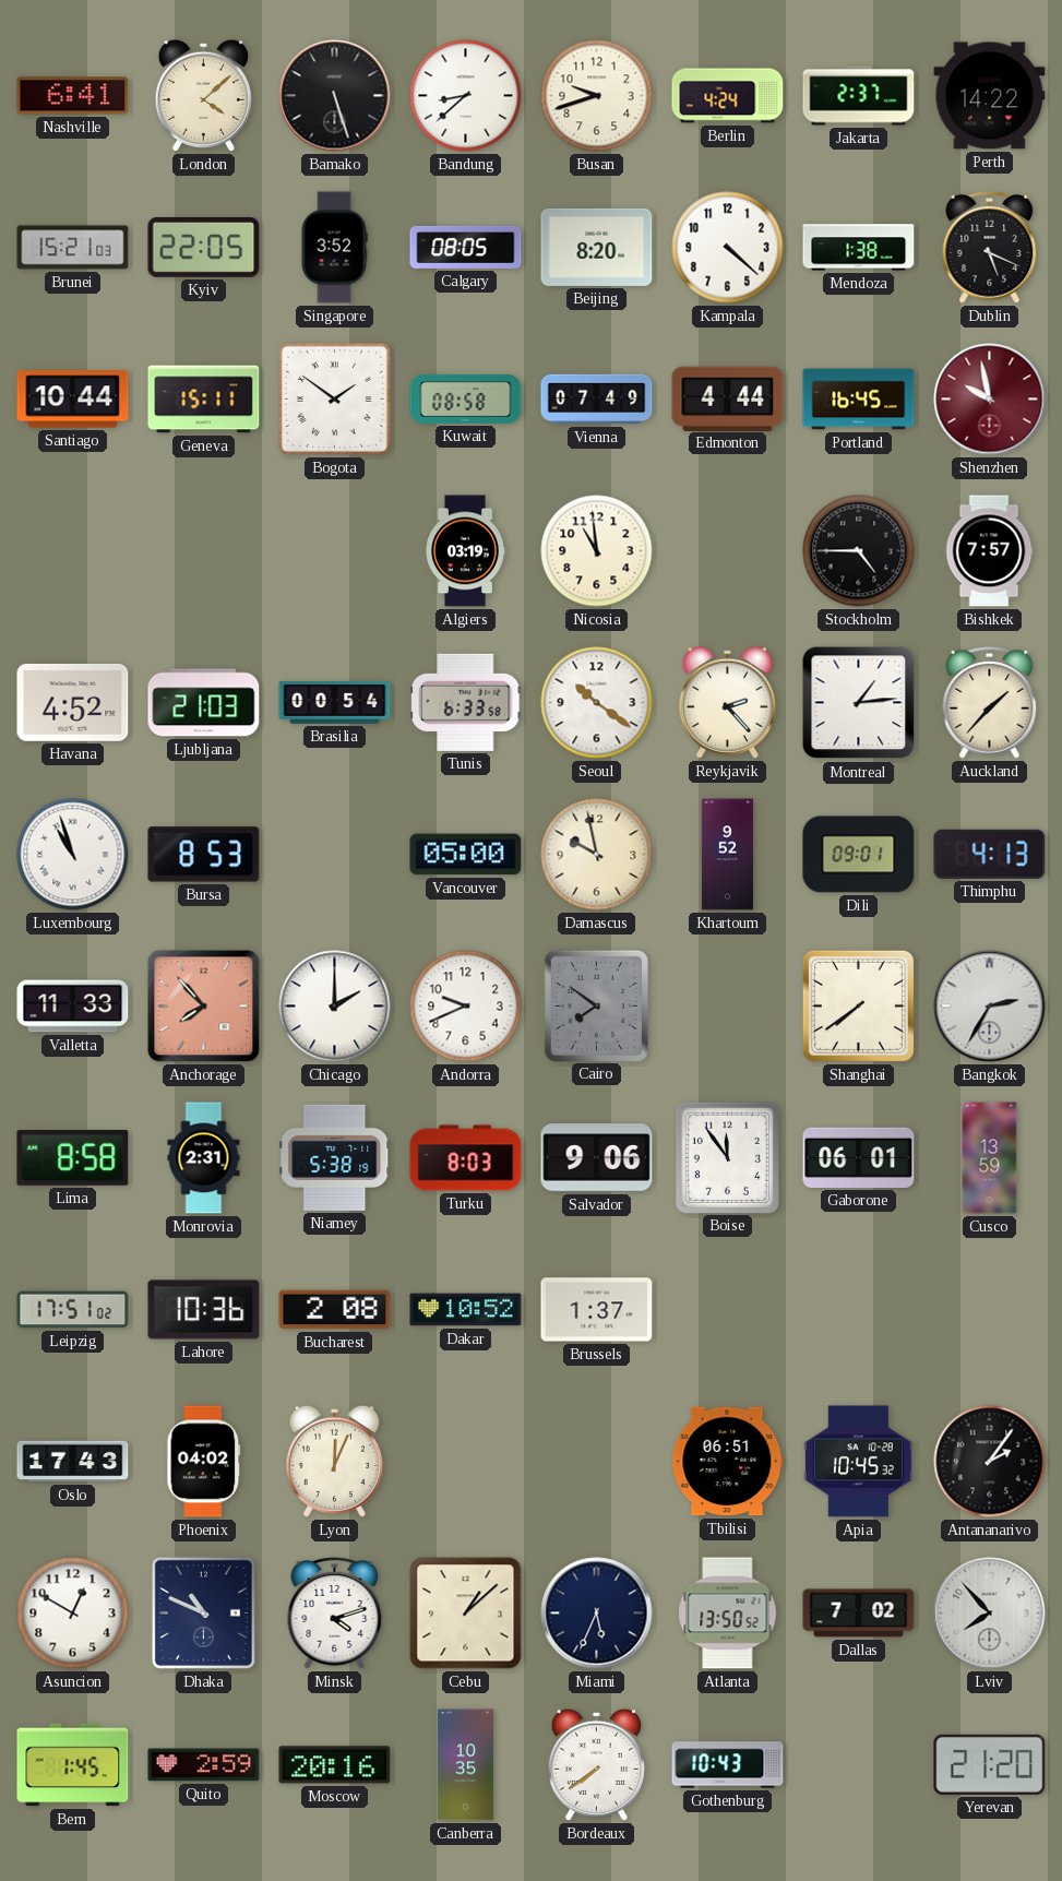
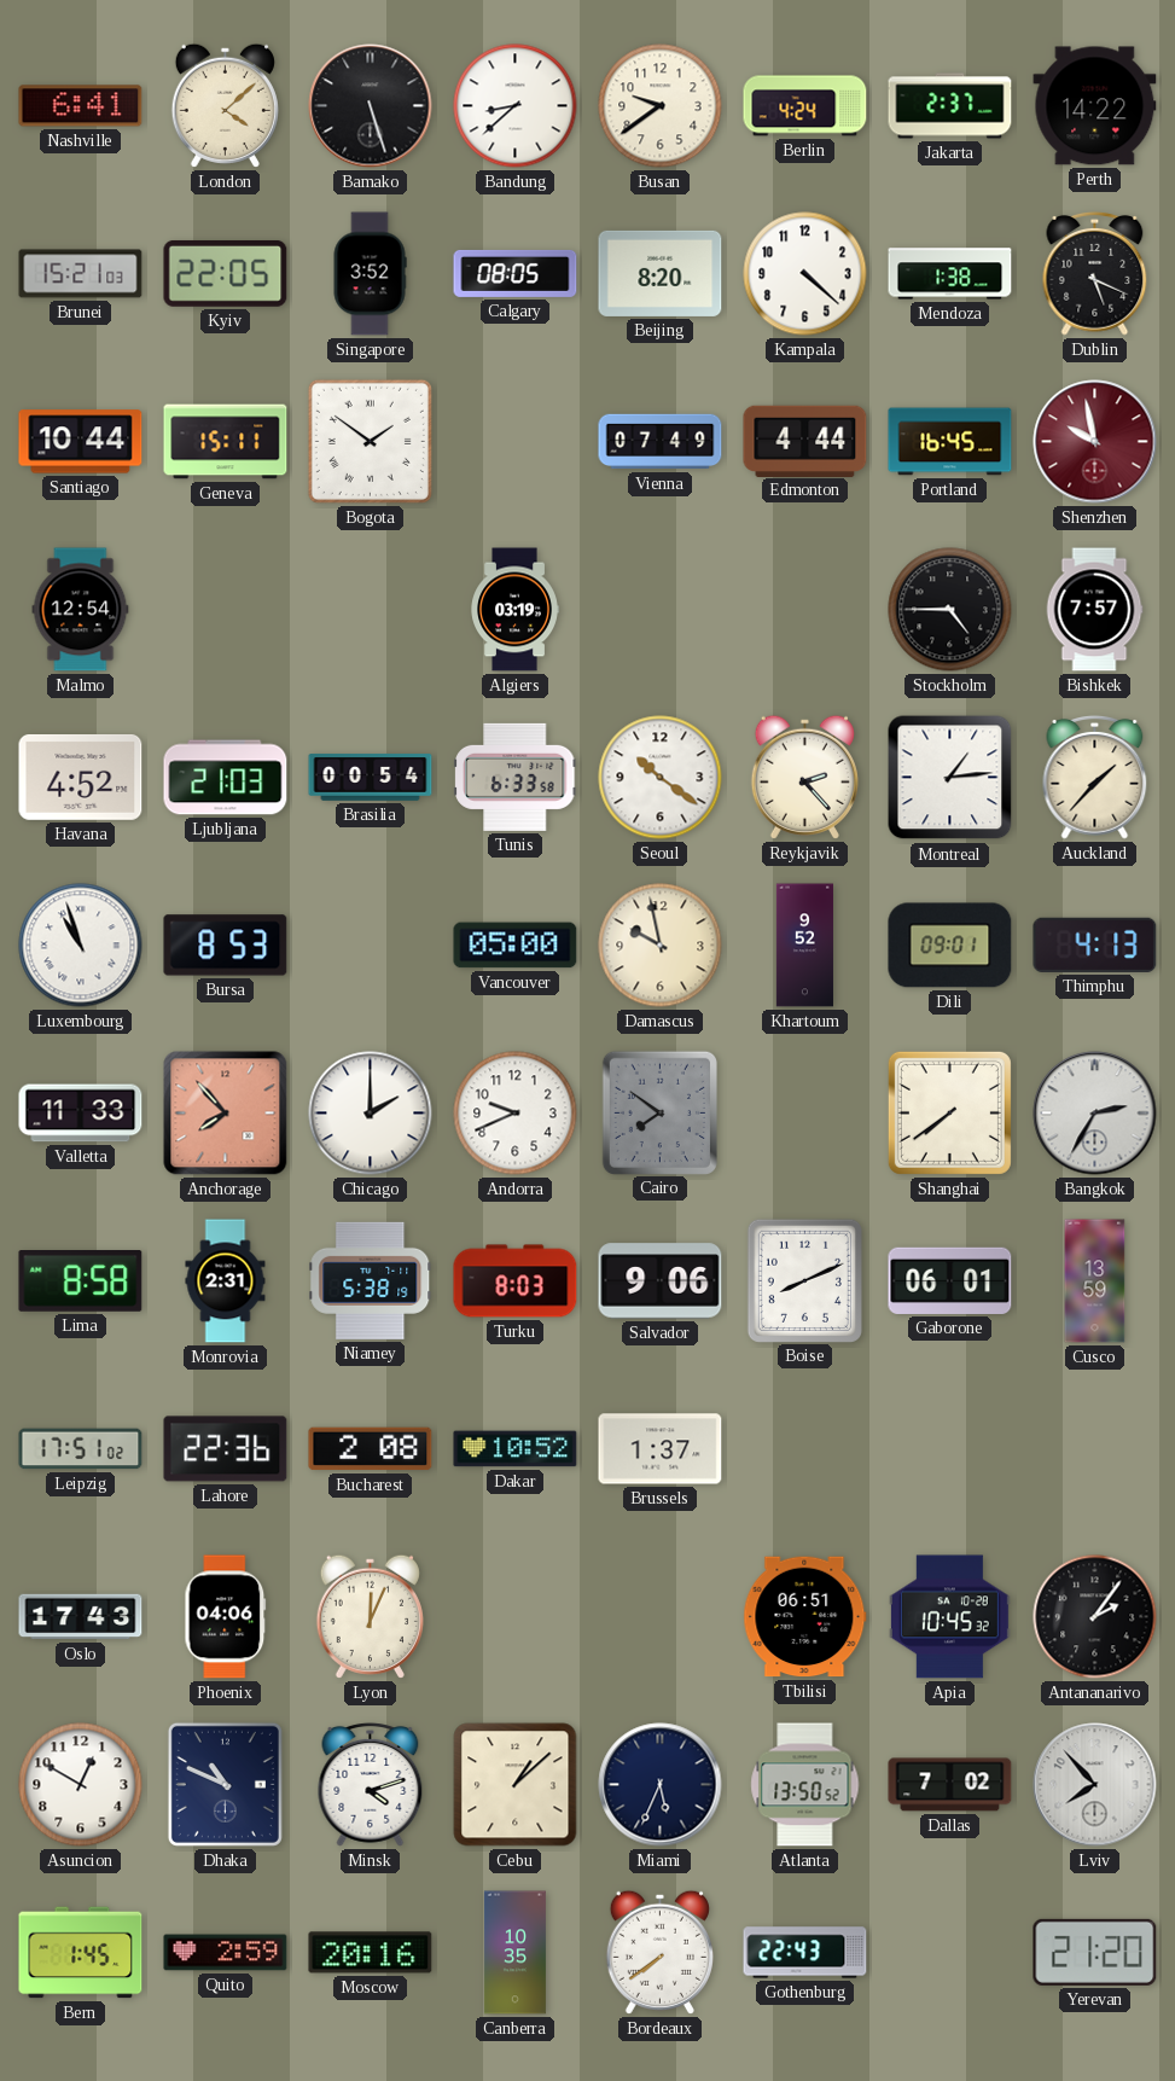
Busan: 9:42 -> 9:39
Kuwait: 08:58 -> none
Malmo: none -> 12:54
Nicosia: 10:59 -> none
Boise: 11:54 -> 8:11
Lahore: 10:36 -> 22:36
Phoenix: 04:02 -> 04:06
Gothenburg: 10:43 -> 22:43
